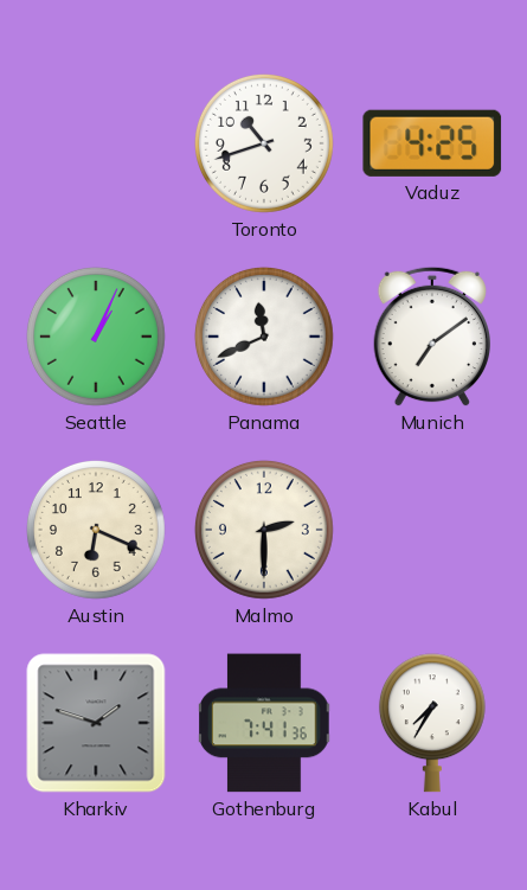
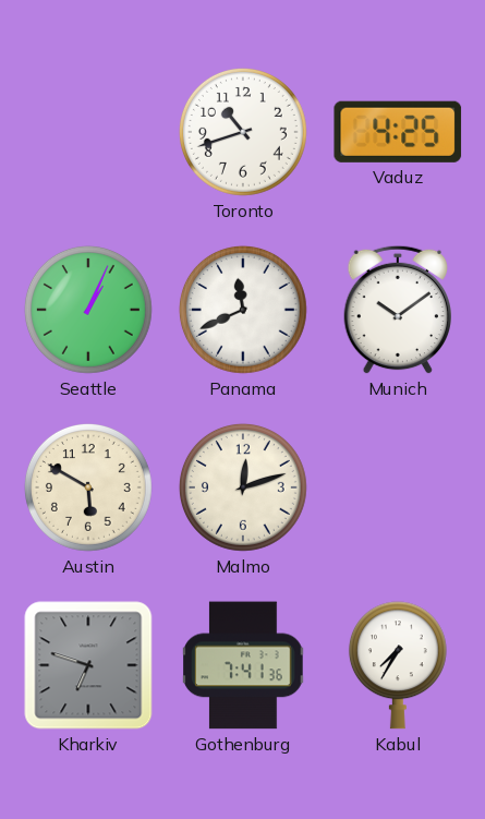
Munich: 7:09 -> 10:09
Austin: 6:19 -> 5:50
Malmo: 2:30 -> 12:12
Kharkiv: 1:48 -> 6:48
